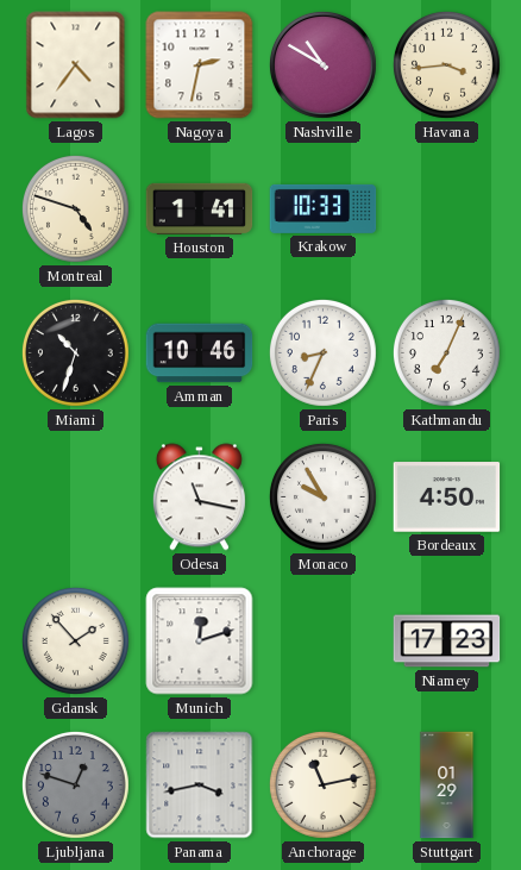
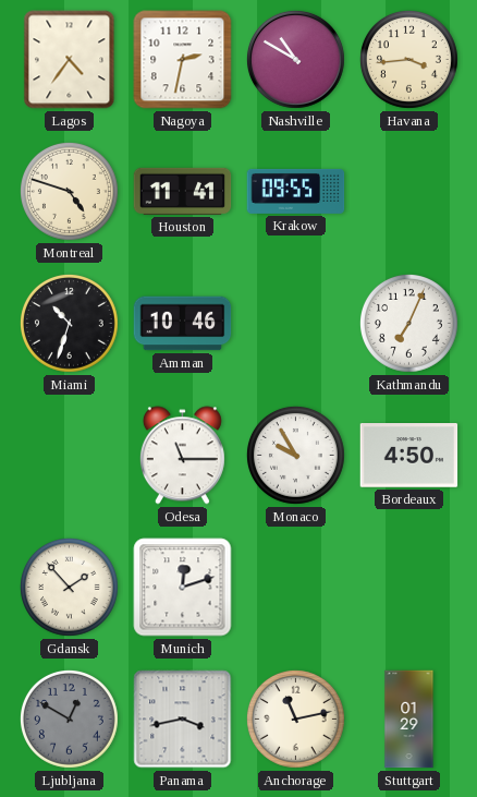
Houston: 1:41 -> 11:41
Krakow: 10:33 -> 09:55
Paris: 8:34 -> none
Odesa: 11:17 -> 11:15
Niamey: 17:23 -> none
Ljubljana: 12:48 -> 12:50
